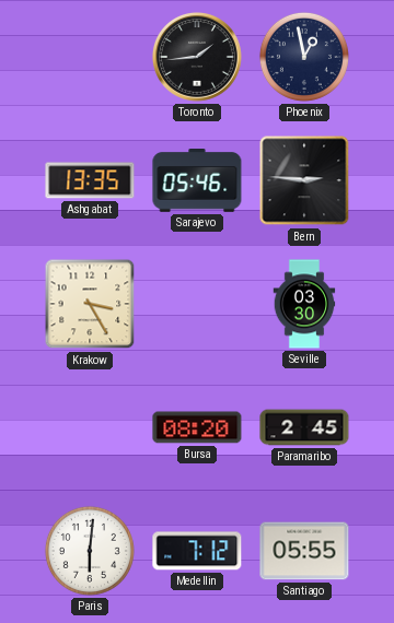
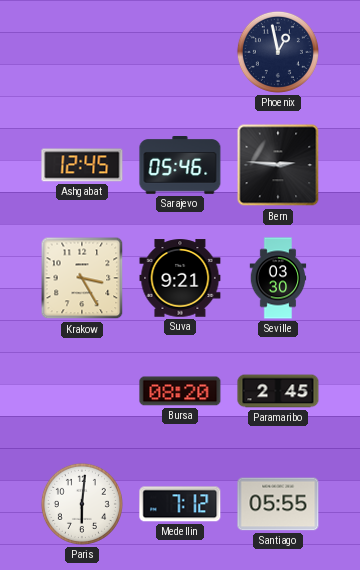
Toronto: 1:44 -> none
Ashgabat: 13:35 -> 12:45
Suva: none -> 9:21
